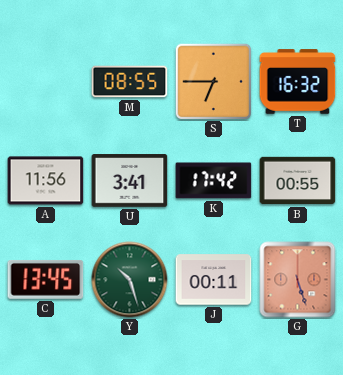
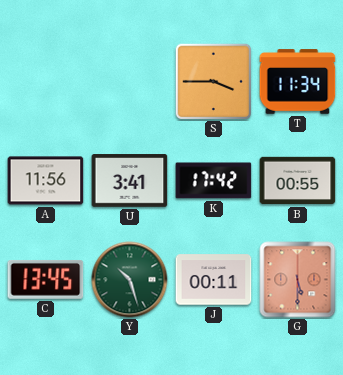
M: 08:55 -> none
S: 6:45 -> 3:45
T: 16:32 -> 11:34
G: 5:27 -> 5:30
